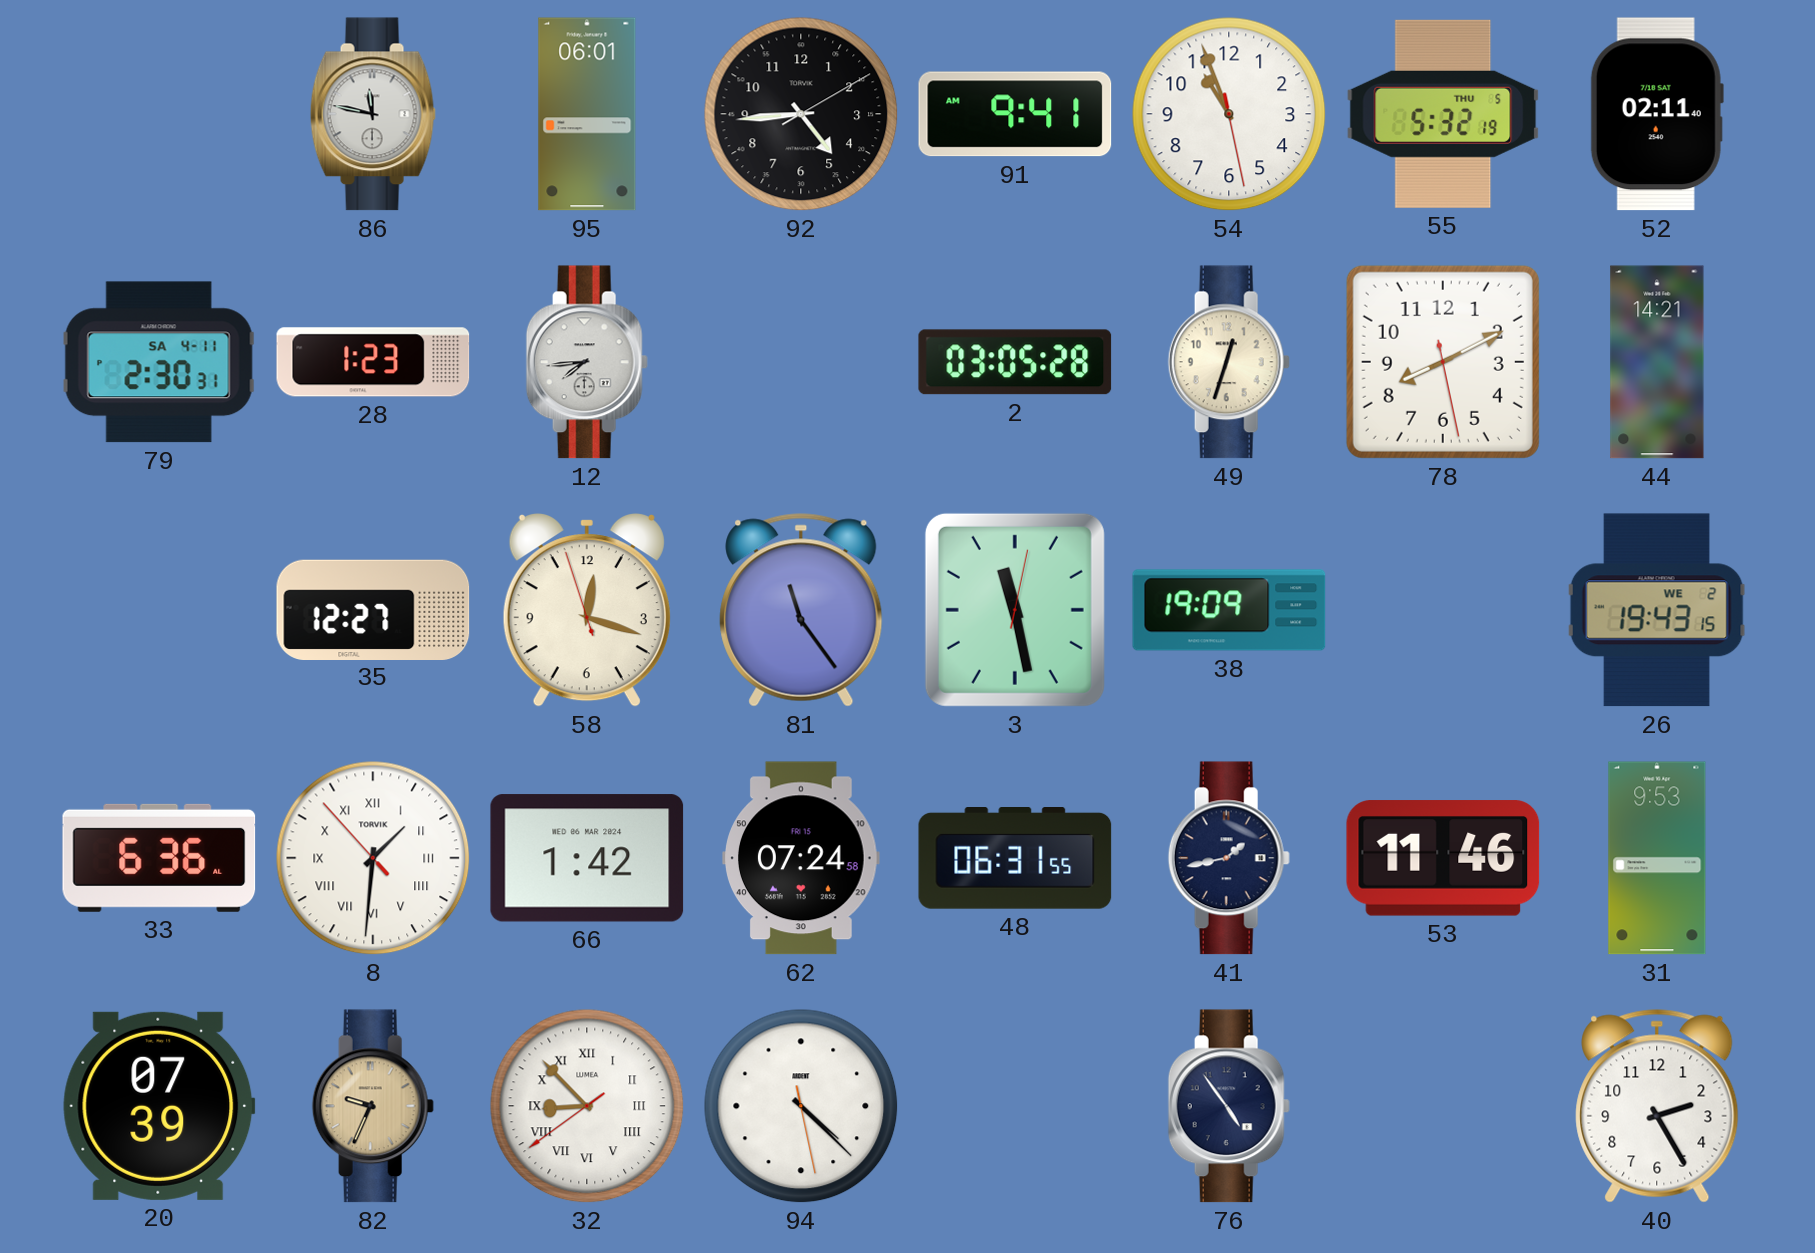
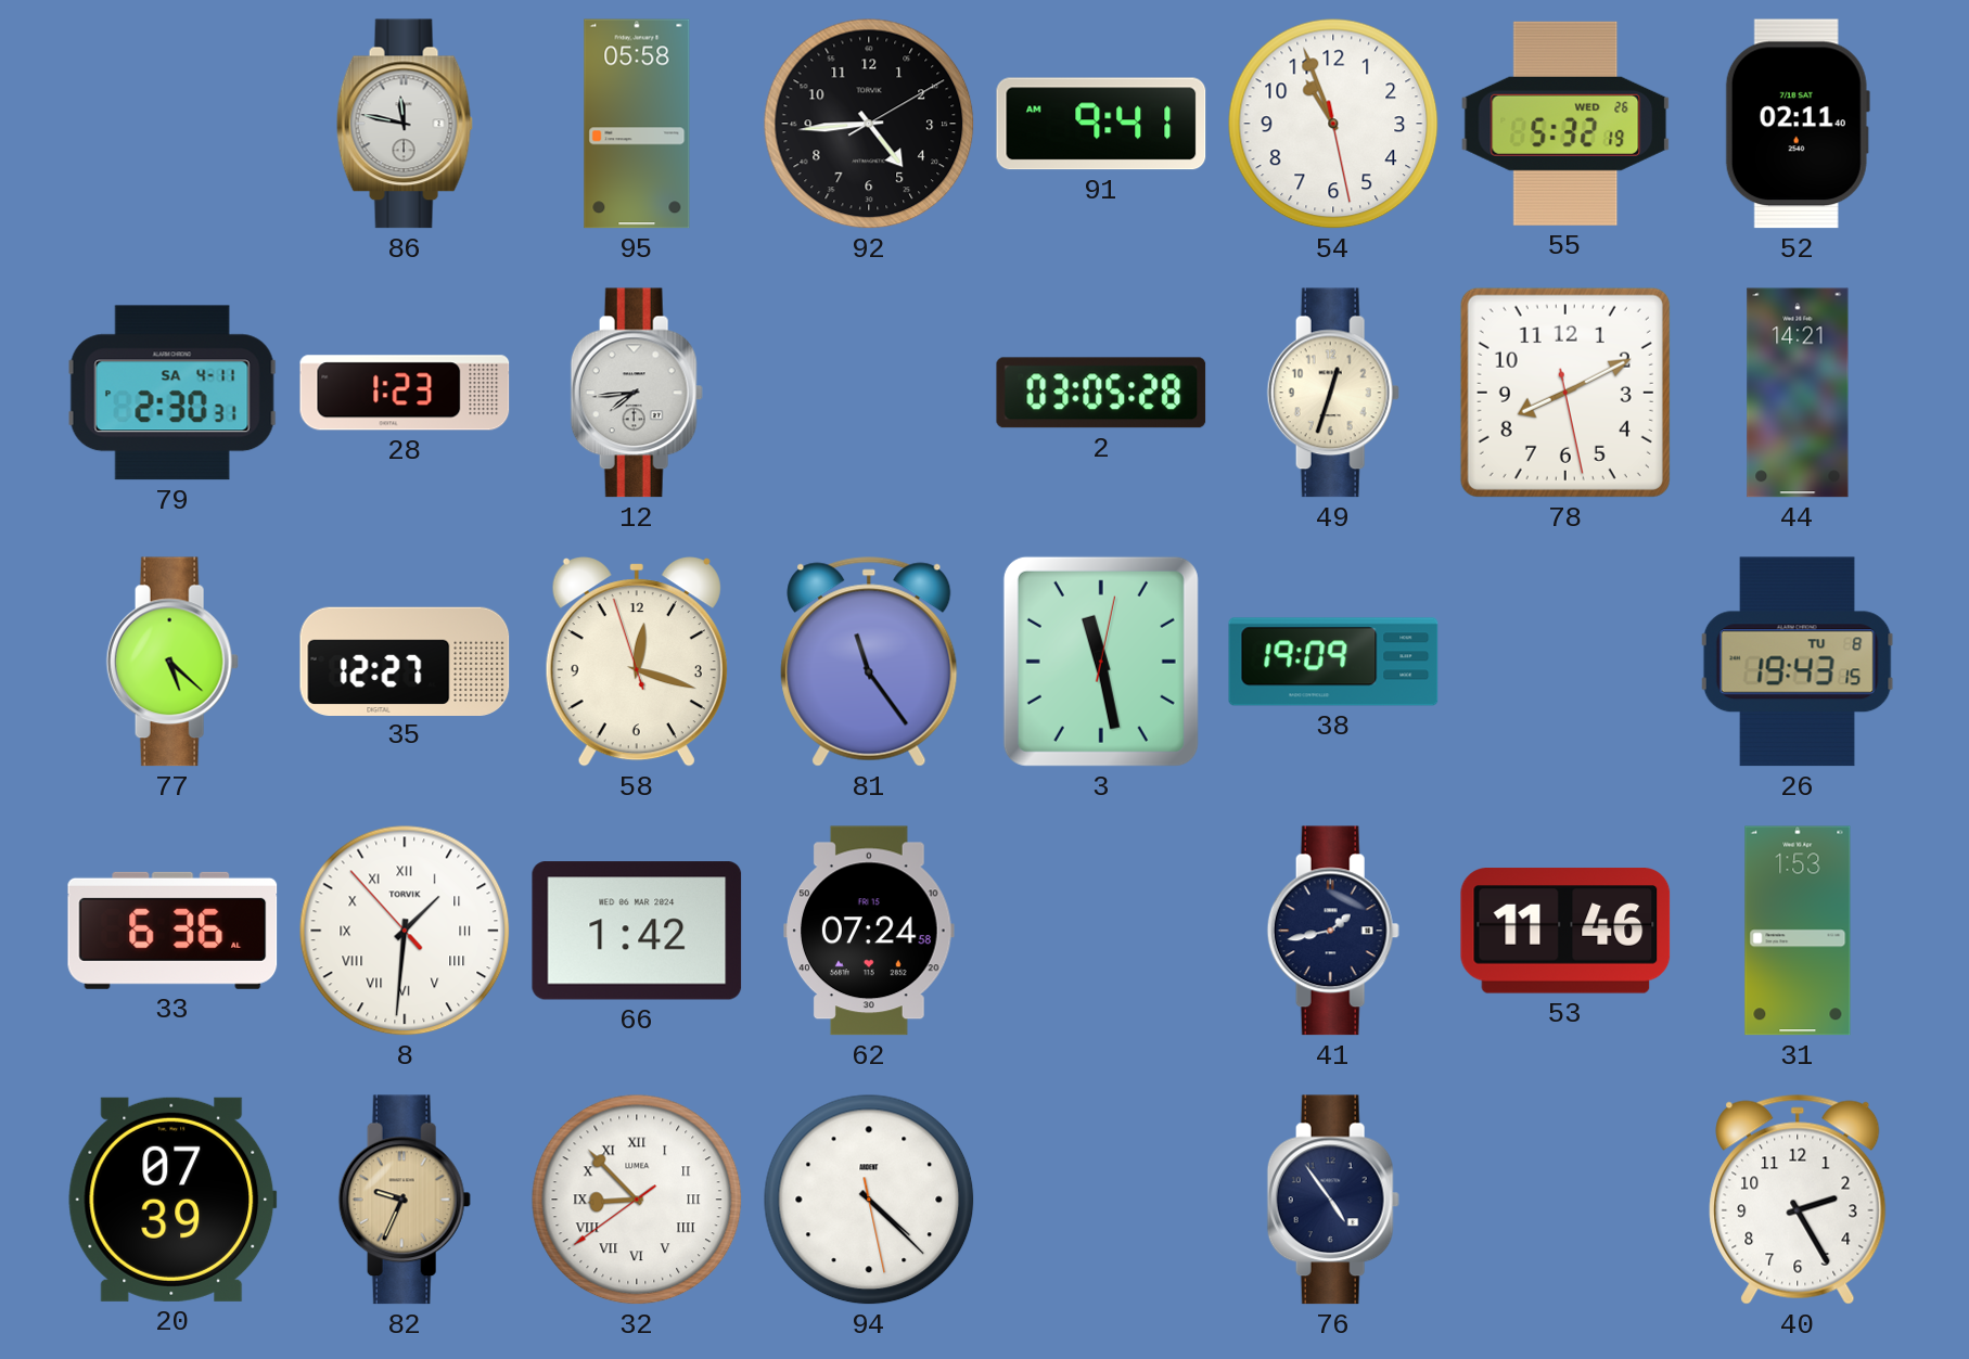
95: 06:01 -> 05:58
55 date: THU 5 -> WED 26
77: none -> 5:22
26 date: WE 2 -> TU 8
48: 06:31 -> none
31: 9:53 -> 1:53
